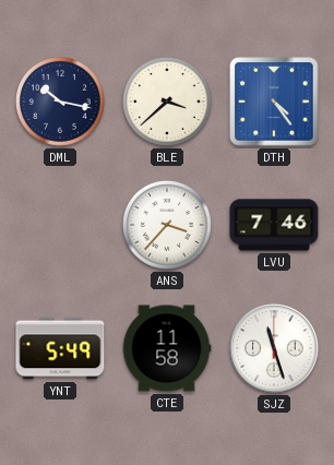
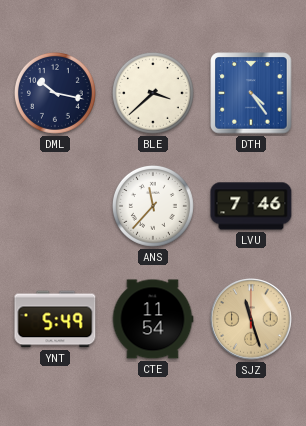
ANS: 3:37 -> 11:37
CTE: 11:58 -> 11:54
SJZ dial: white -> champagne
